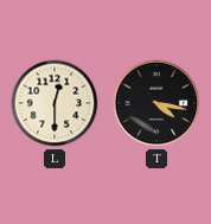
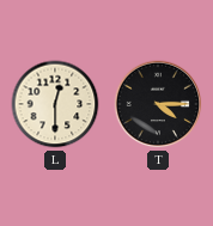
T: 4:17 -> 4:15
